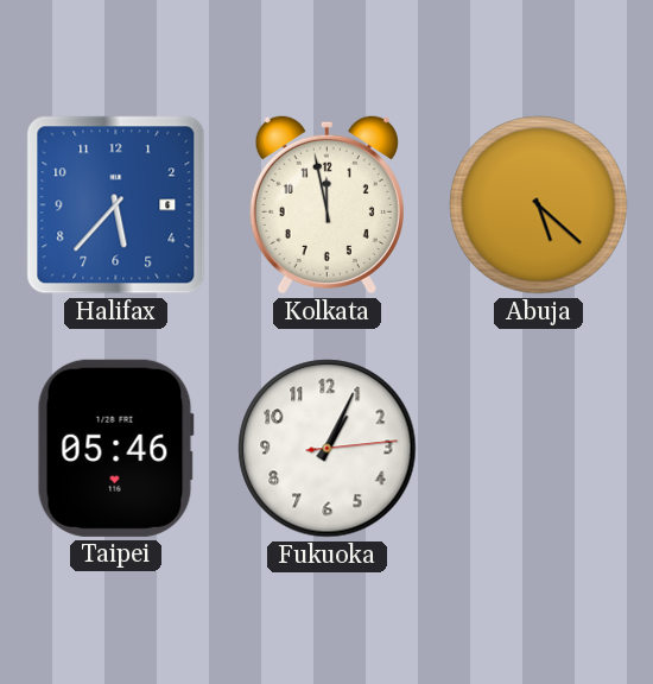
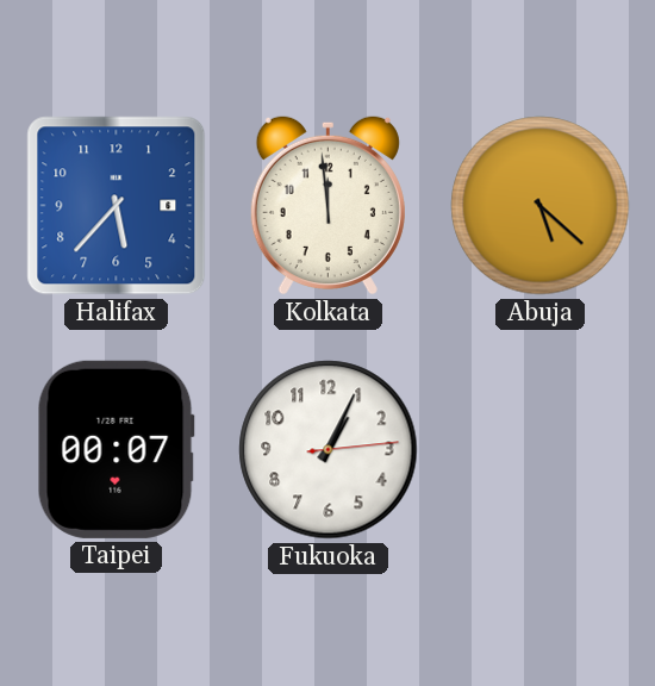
Kolkata: 11:58 -> 11:59
Taipei: 05:46 -> 00:07
